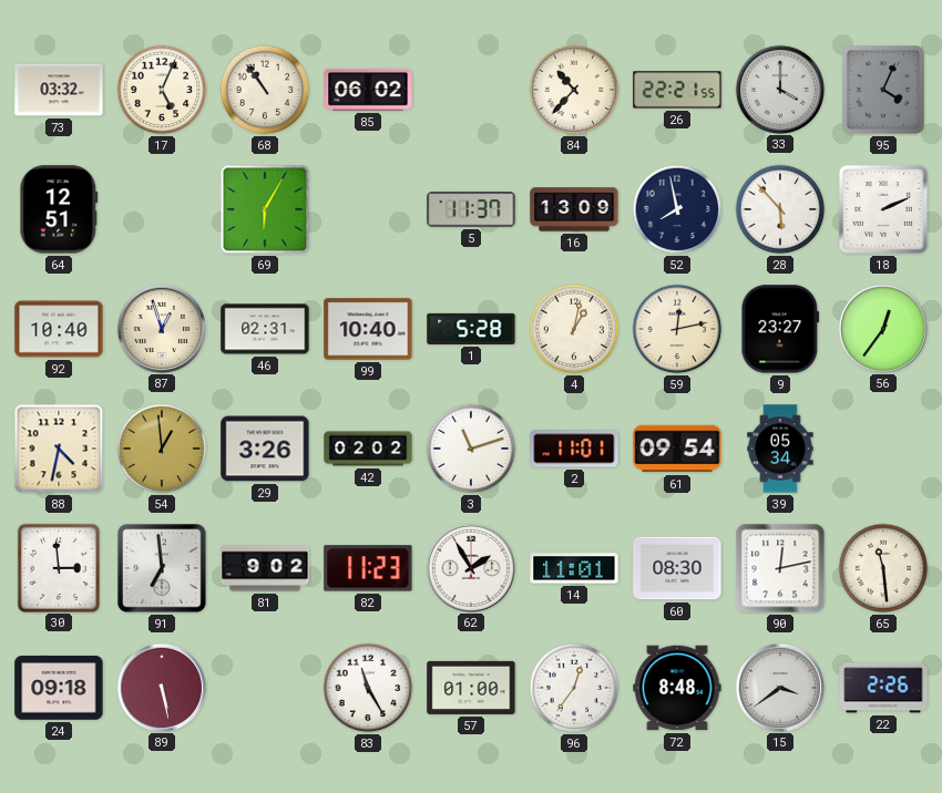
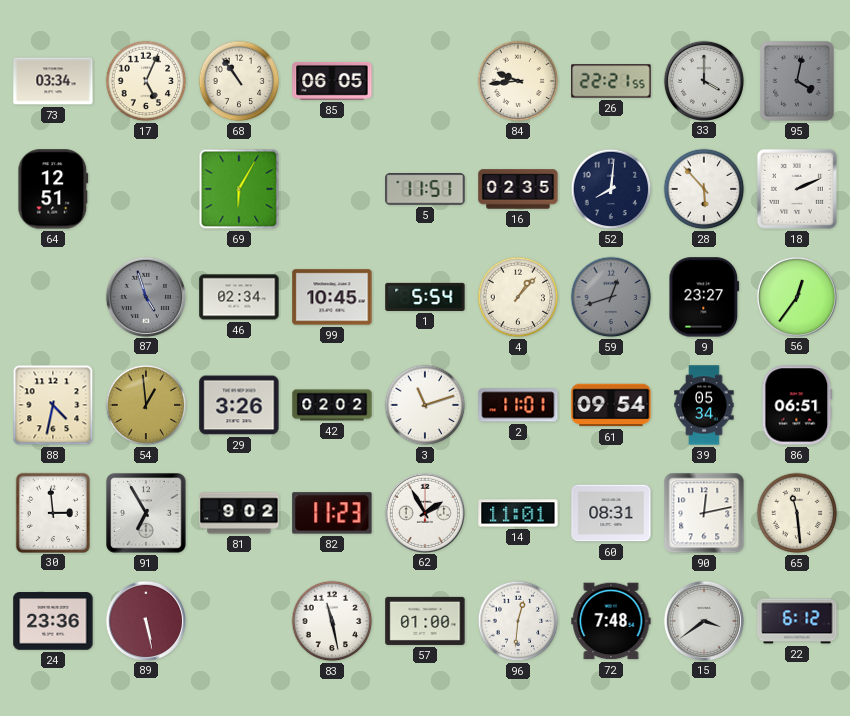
73: 03:32 -> 03:34
85: 06:02 -> 06:05
84: 10:37 -> 9:44
95: 4:04 -> 4:02
5: 11:37 -> 11:51
16: 13:09 -> 02:35
52: 7:58 -> 8:01
92: 10:40 -> none
87: 12:57 -> 4:57
87 dial: cream -> grey
46: 02:31 -> 02:34
99: 10:40 -> 10:45
1: 5:28 -> 5:54
4: 1:02 -> 1:07
59: 12:13 -> 12:42
59 dial: cream -> grey
86: none -> 06:51
91: 6:59 -> 6:55
60: 08:30 -> 08:31
24: 09:18 -> 23:36
83: 11:25 -> 11:28
96: 12:36 -> 12:31
72: 8:48 -> 7:48
22: 2:26 -> 6:12
